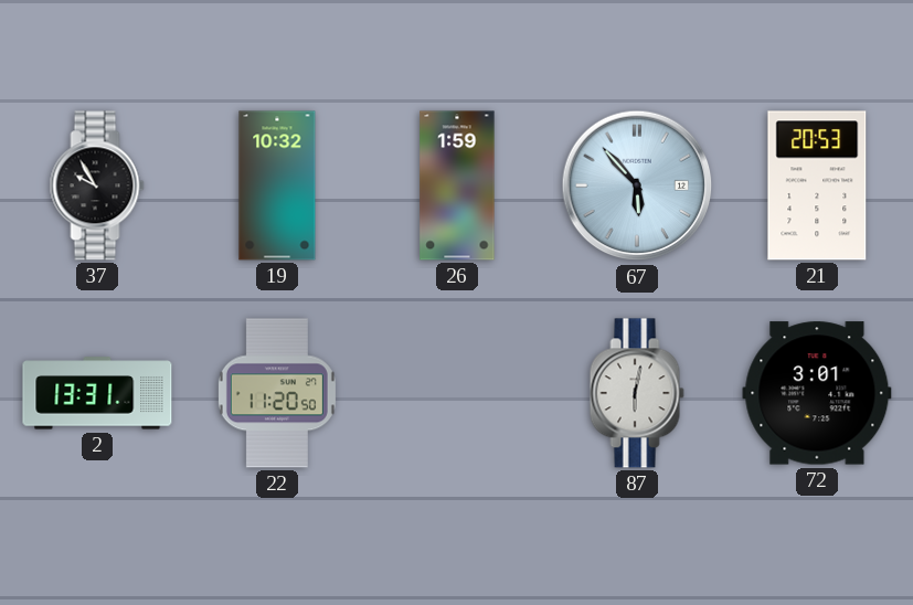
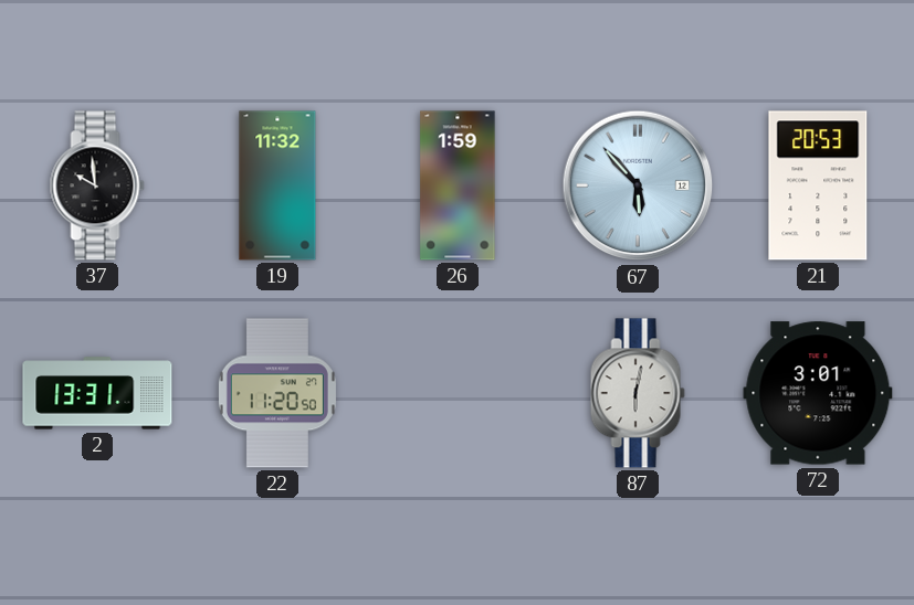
37: 9:55 -> 9:59
19: 10:32 -> 11:32
